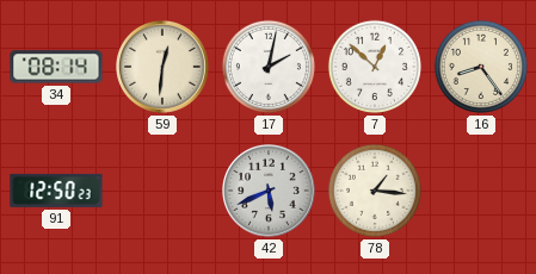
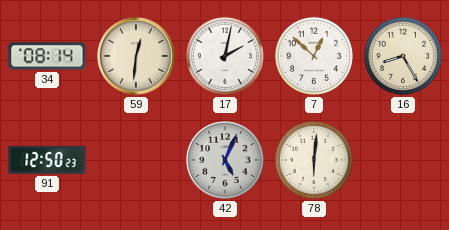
16: 8:24 -> 8:25
42: 5:41 -> 5:04
78: 1:16 -> 6:01
